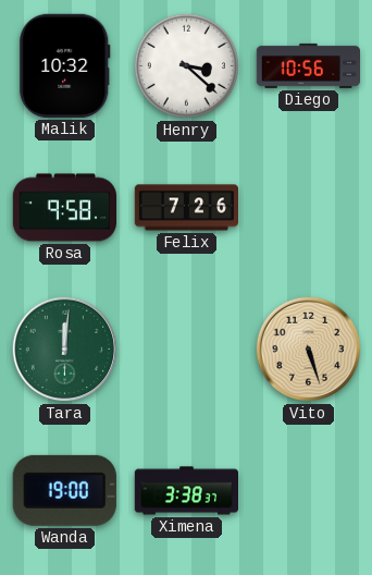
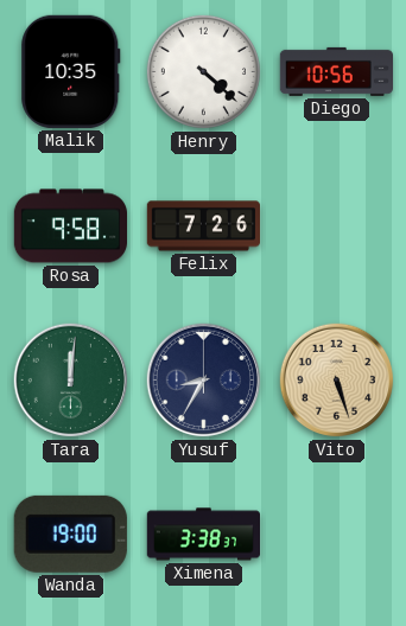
Malik: 10:32 -> 10:35
Henry: 3:22 -> 4:22
Yusuf: none -> 8:35
